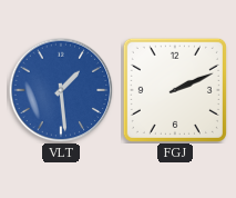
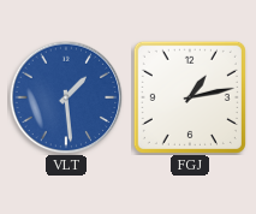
FGJ: 2:11 -> 1:13
